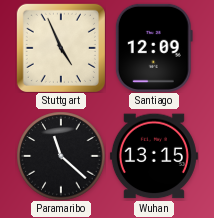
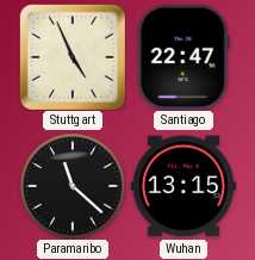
Santiago: 12:09 -> 22:47
